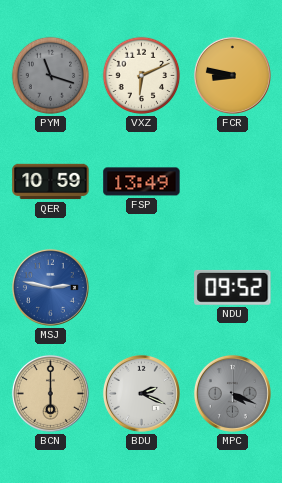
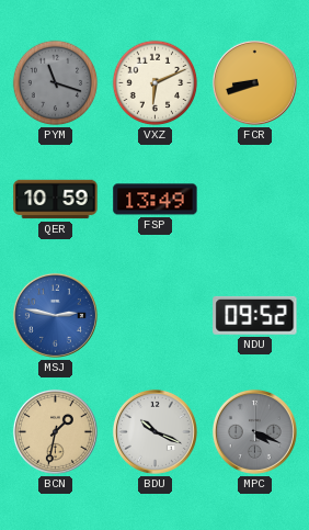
FCR: 8:47 -> 8:42
BCN: 6:00 -> 1:32
BDU: 2:19 -> 10:19
